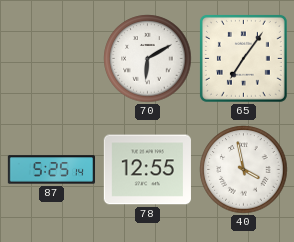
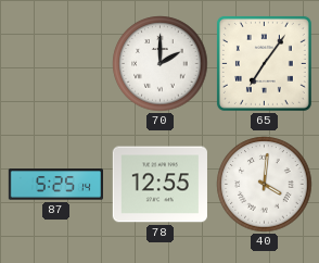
70: 6:10 -> 2:00
40: 3:58 -> 4:01
